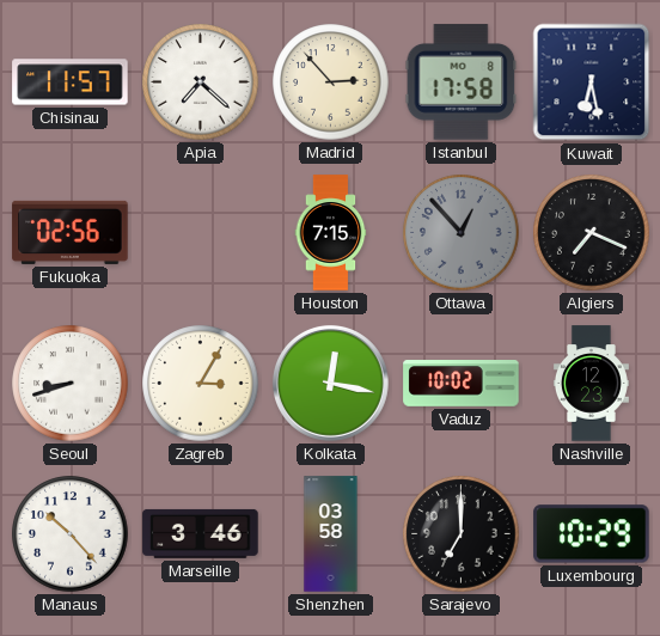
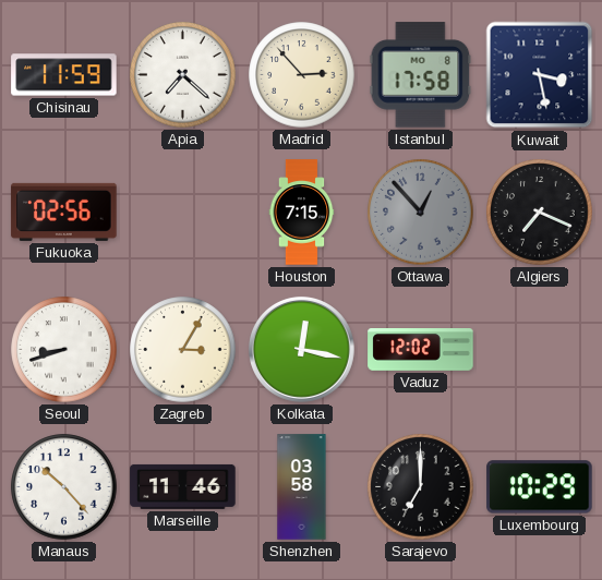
Chisinau: 11:57 -> 11:59
Kuwait: 6:28 -> 3:28
Vaduz: 10:02 -> 12:02
Nashville: 12:23 -> none
Marseille: 3:46 -> 11:46
